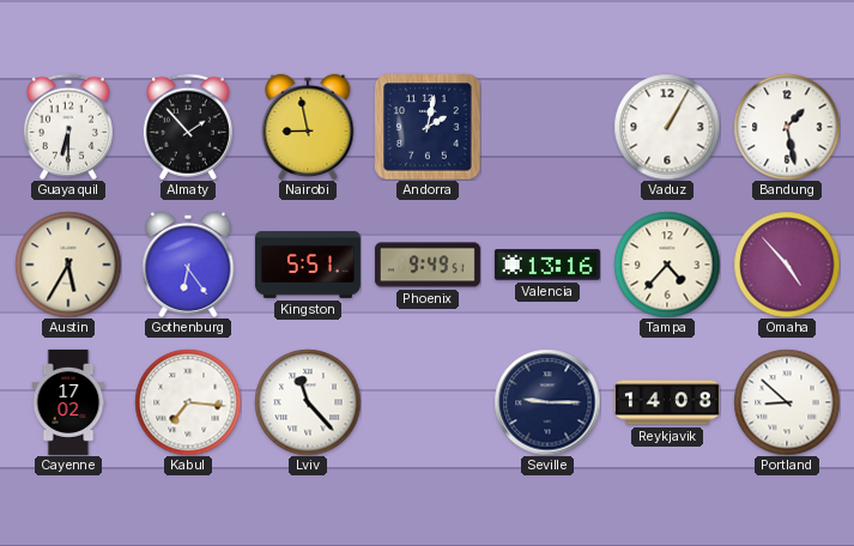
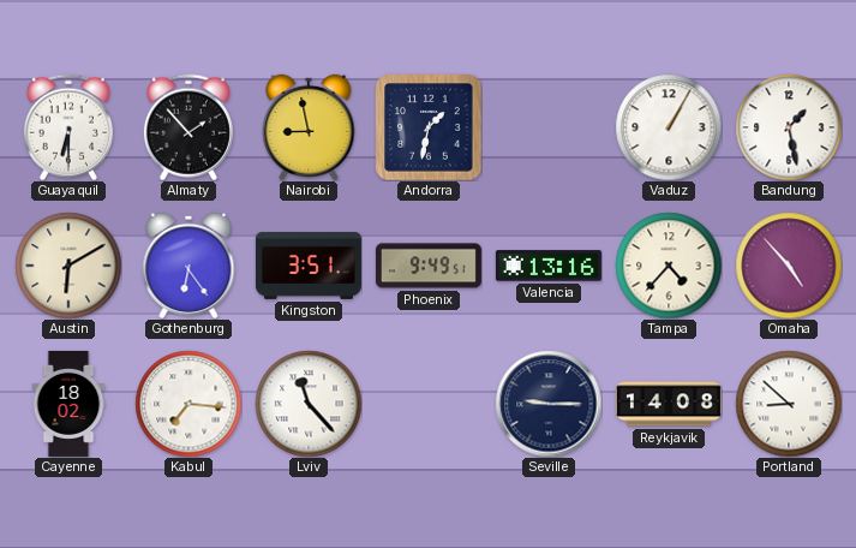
Andorra: 2:02 -> 1:32
Austin: 5:35 -> 6:10
Kingston: 5:51 -> 3:51
Cayenne: 17:02 -> 18:02
